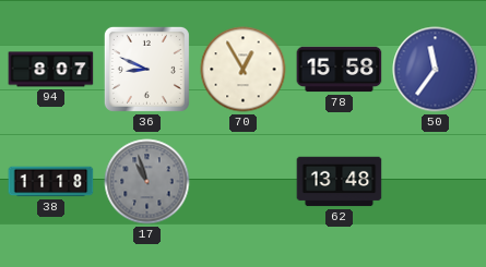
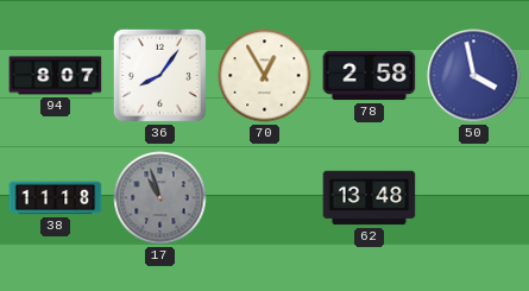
36: 8:49 -> 8:06
78: 15:58 -> 2:58
50: 11:36 -> 3:58
